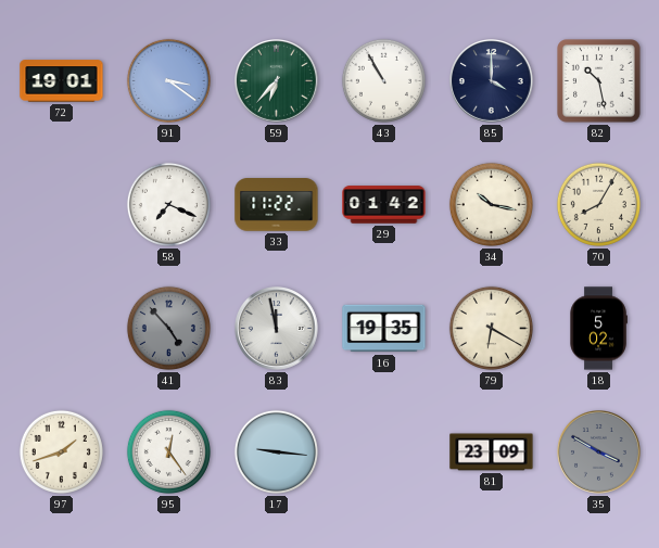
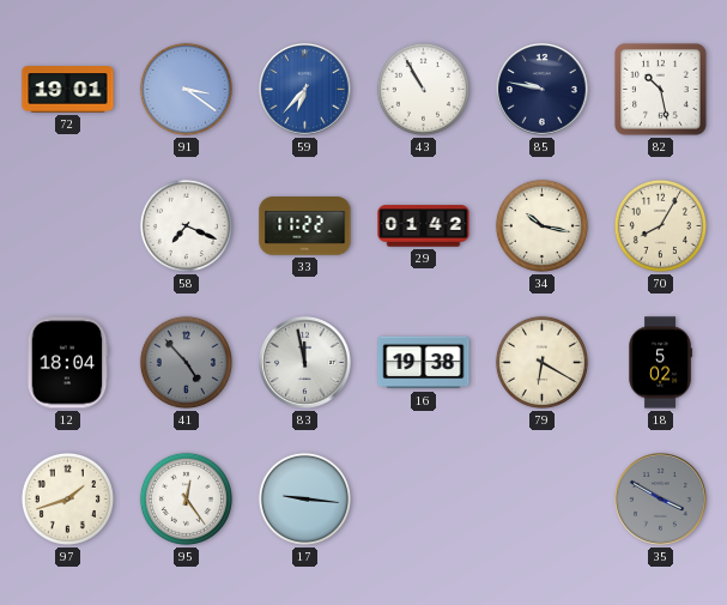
59 dial: green -> blue
85: 4:00 -> 9:47
12: none -> 18:04
16: 19:35 -> 19:38
81: 23:09 -> none
